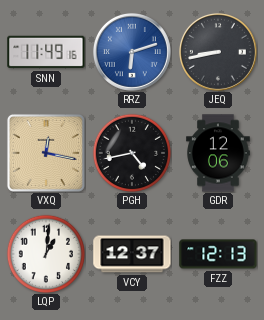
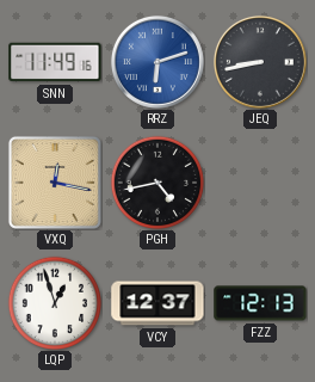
GDR: 12:06 -> none
LQP: 1:01 -> 12:57
